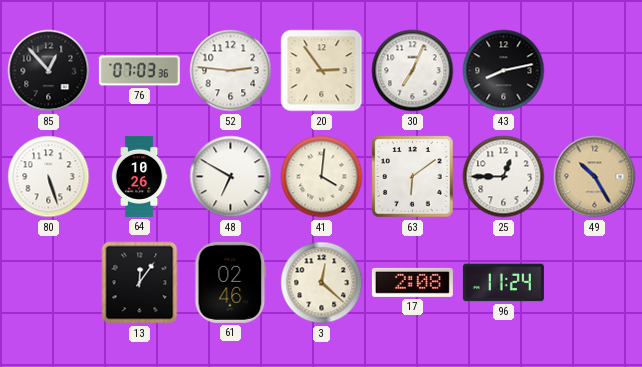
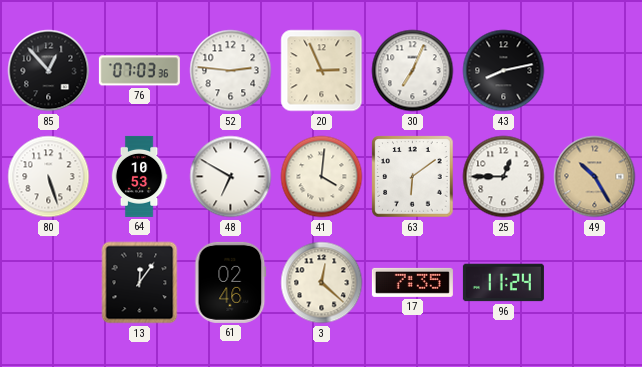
20: 2:54 -> 2:56
64: 10:26 -> 10:53
17: 2:08 -> 7:35
